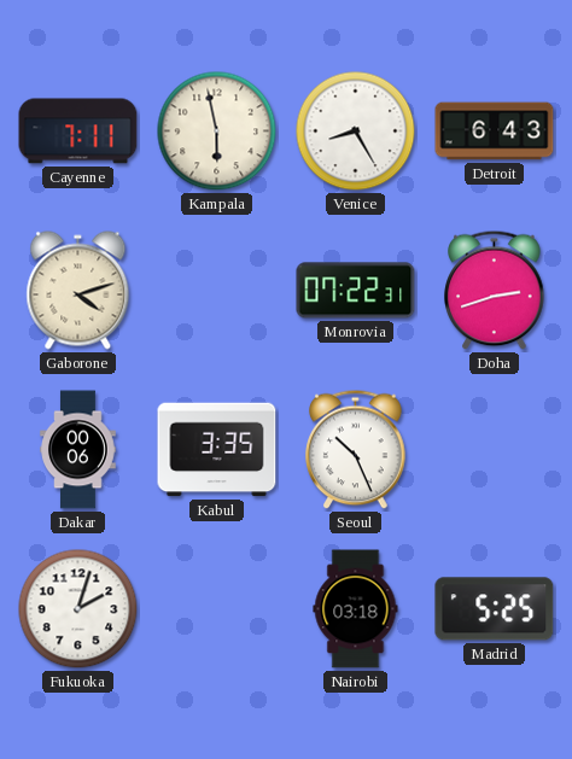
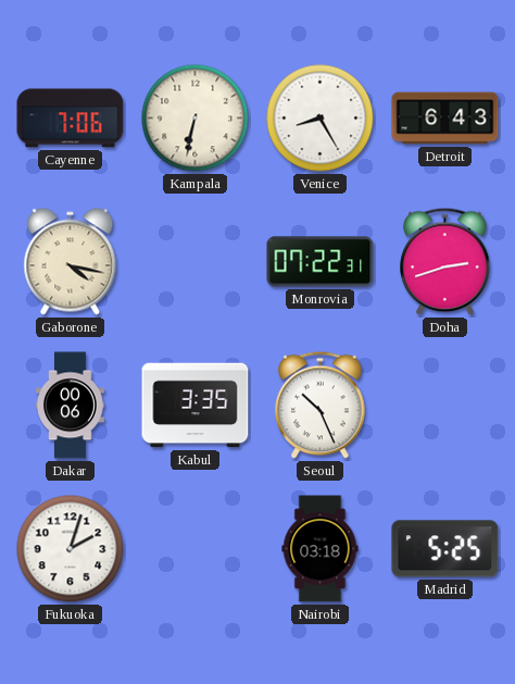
Cayenne: 7:11 -> 7:06
Kampala: 5:58 -> 6:32
Gaborone: 4:12 -> 4:17
